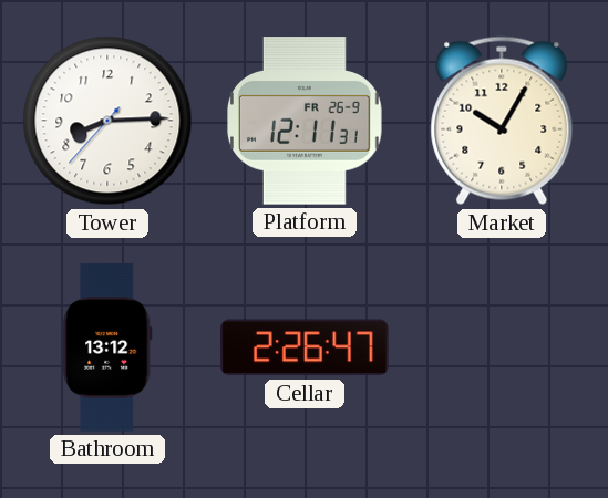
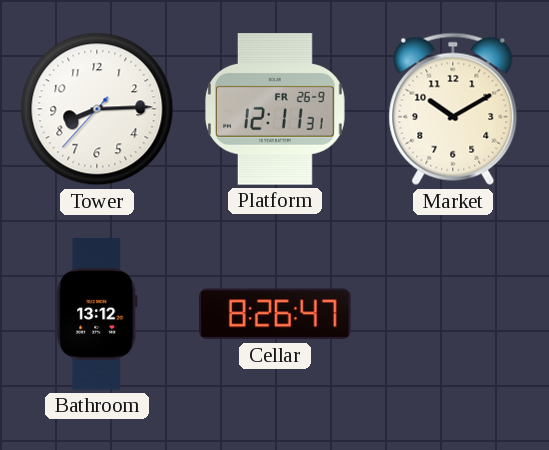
Market: 10:05 -> 10:10
Cellar: 2:26 -> 8:26
